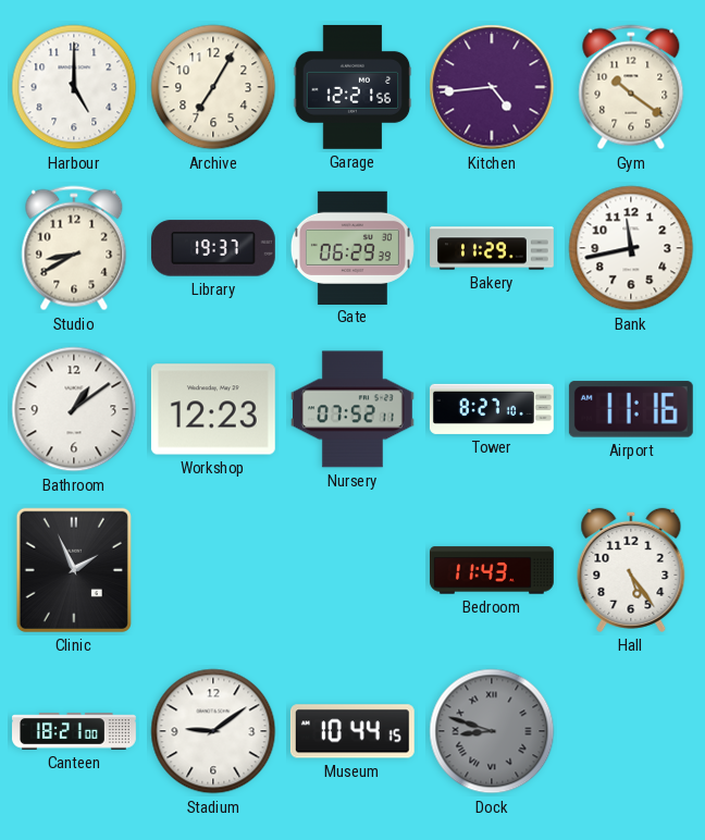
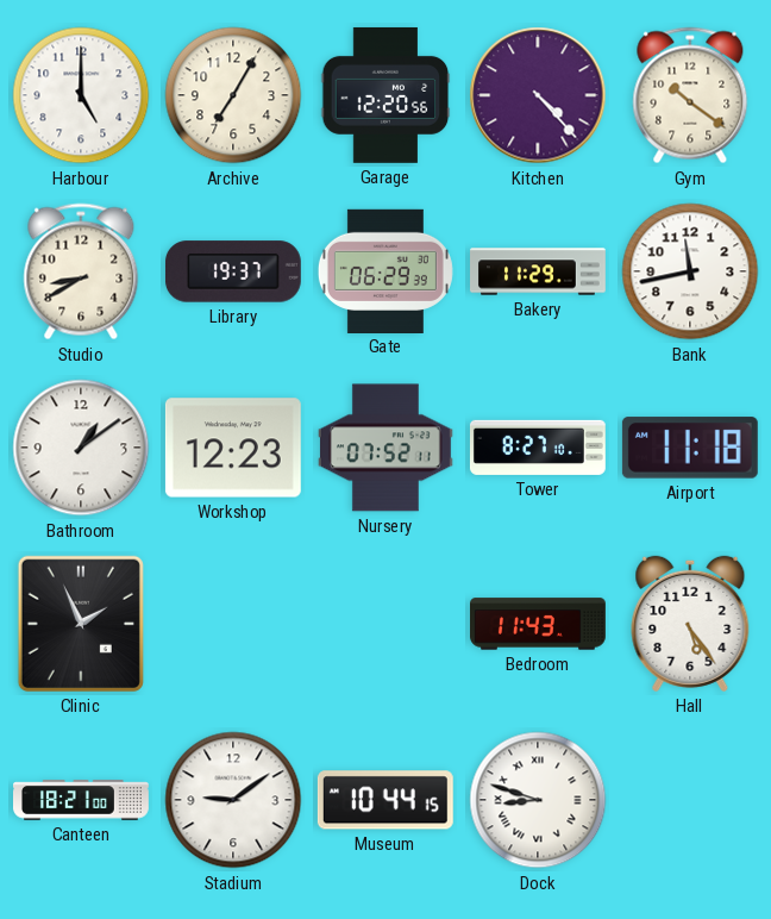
Garage: 12:21 -> 12:20
Kitchen: 4:44 -> 4:23
Airport: 11:16 -> 11:18
Dock dial: grey -> white
